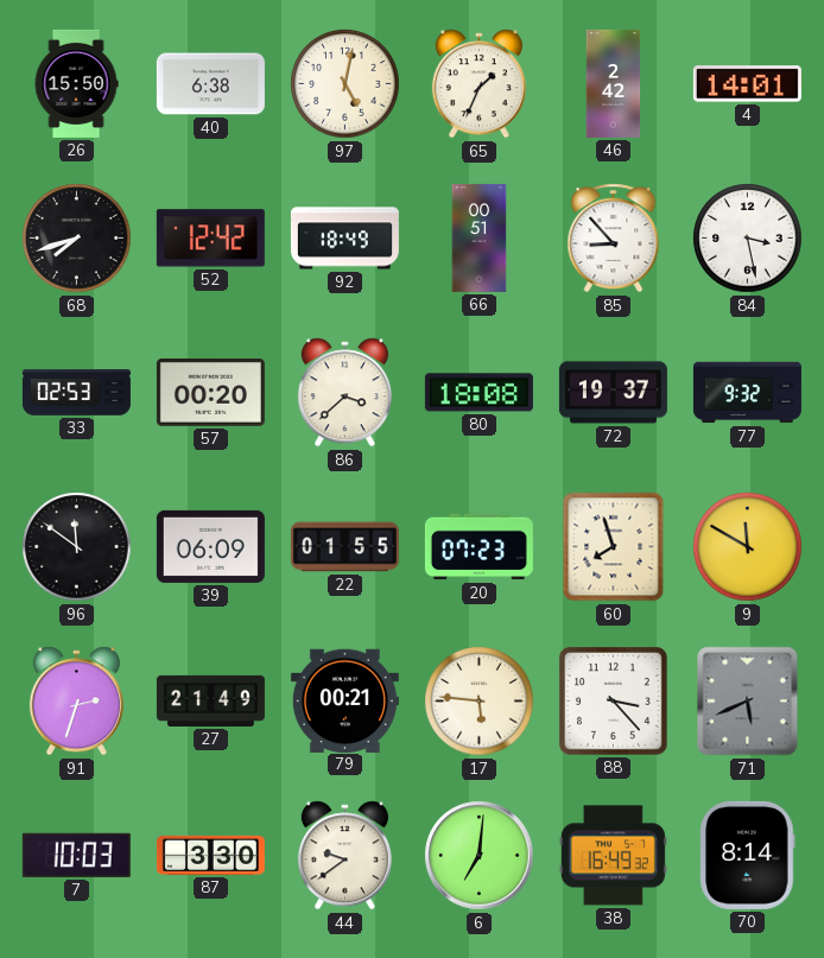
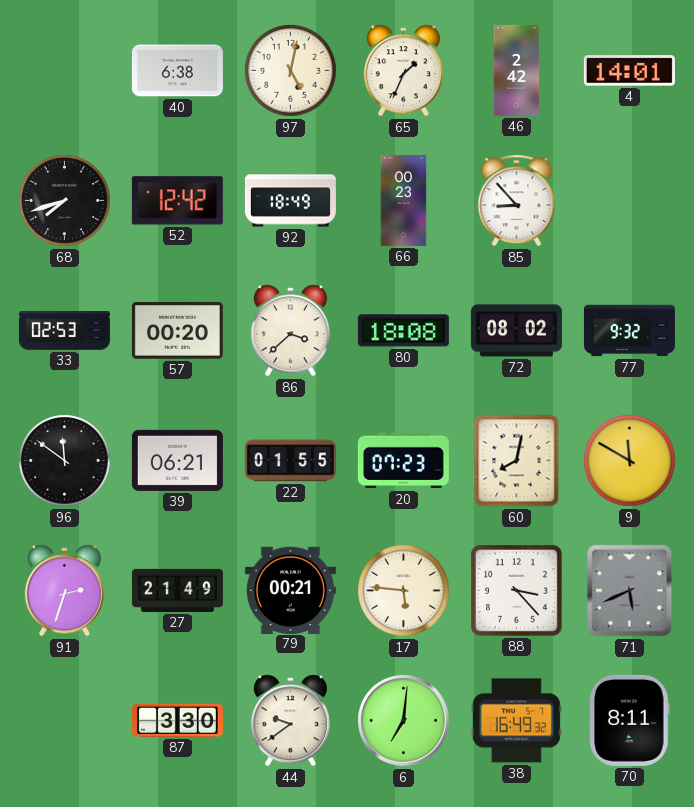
26: 15:50 -> none
66: 00:51 -> 00:23
84: 3:28 -> none
72: 19:37 -> 08:02
39: 06:09 -> 06:21
60: 7:57 -> 8:02
7: 10:03 -> none
70: 8:14 -> 8:11
